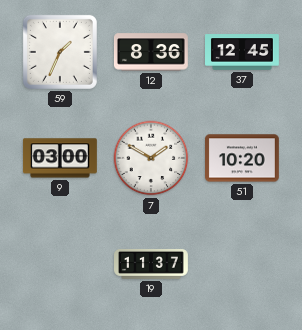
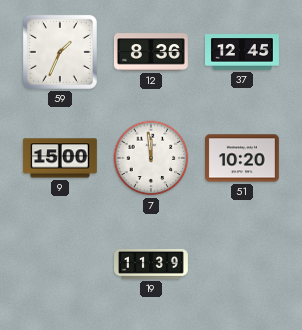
9: 03:00 -> 15:00
7: 1:50 -> 11:59
19: 11:37 -> 11:39
